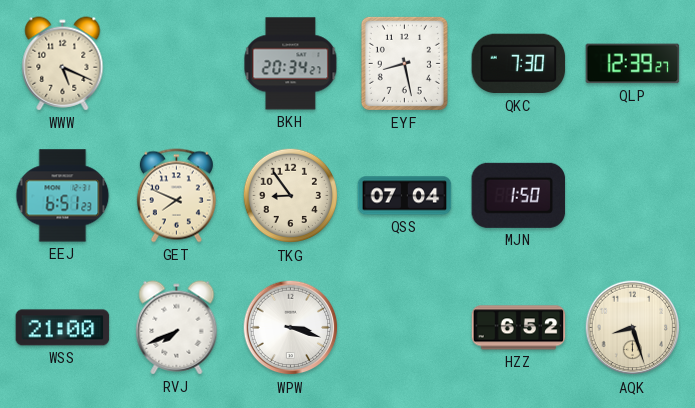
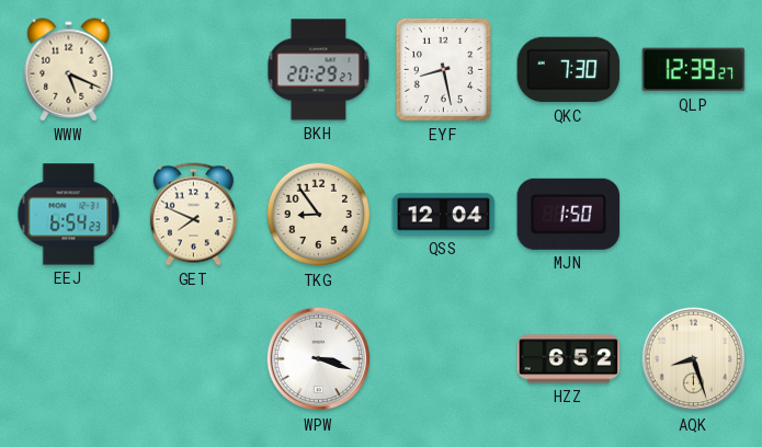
BKH: 20:34 -> 20:29
EEJ: 6:51 -> 6:54
QSS: 07:04 -> 12:04
WSS: 21:00 -> none
RVJ: 7:41 -> none
